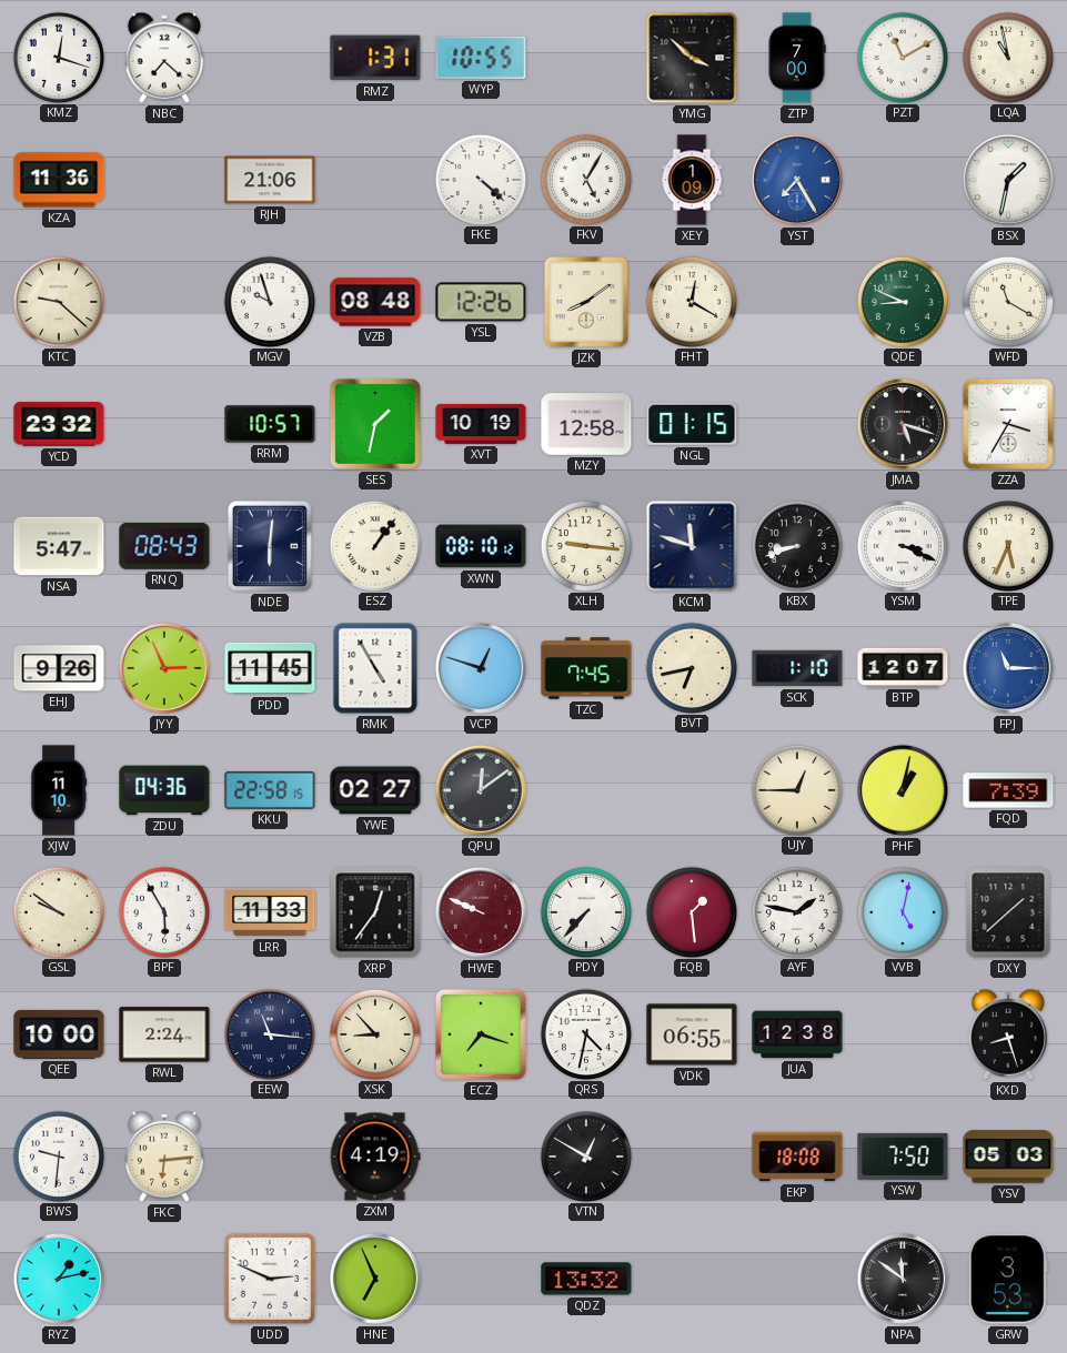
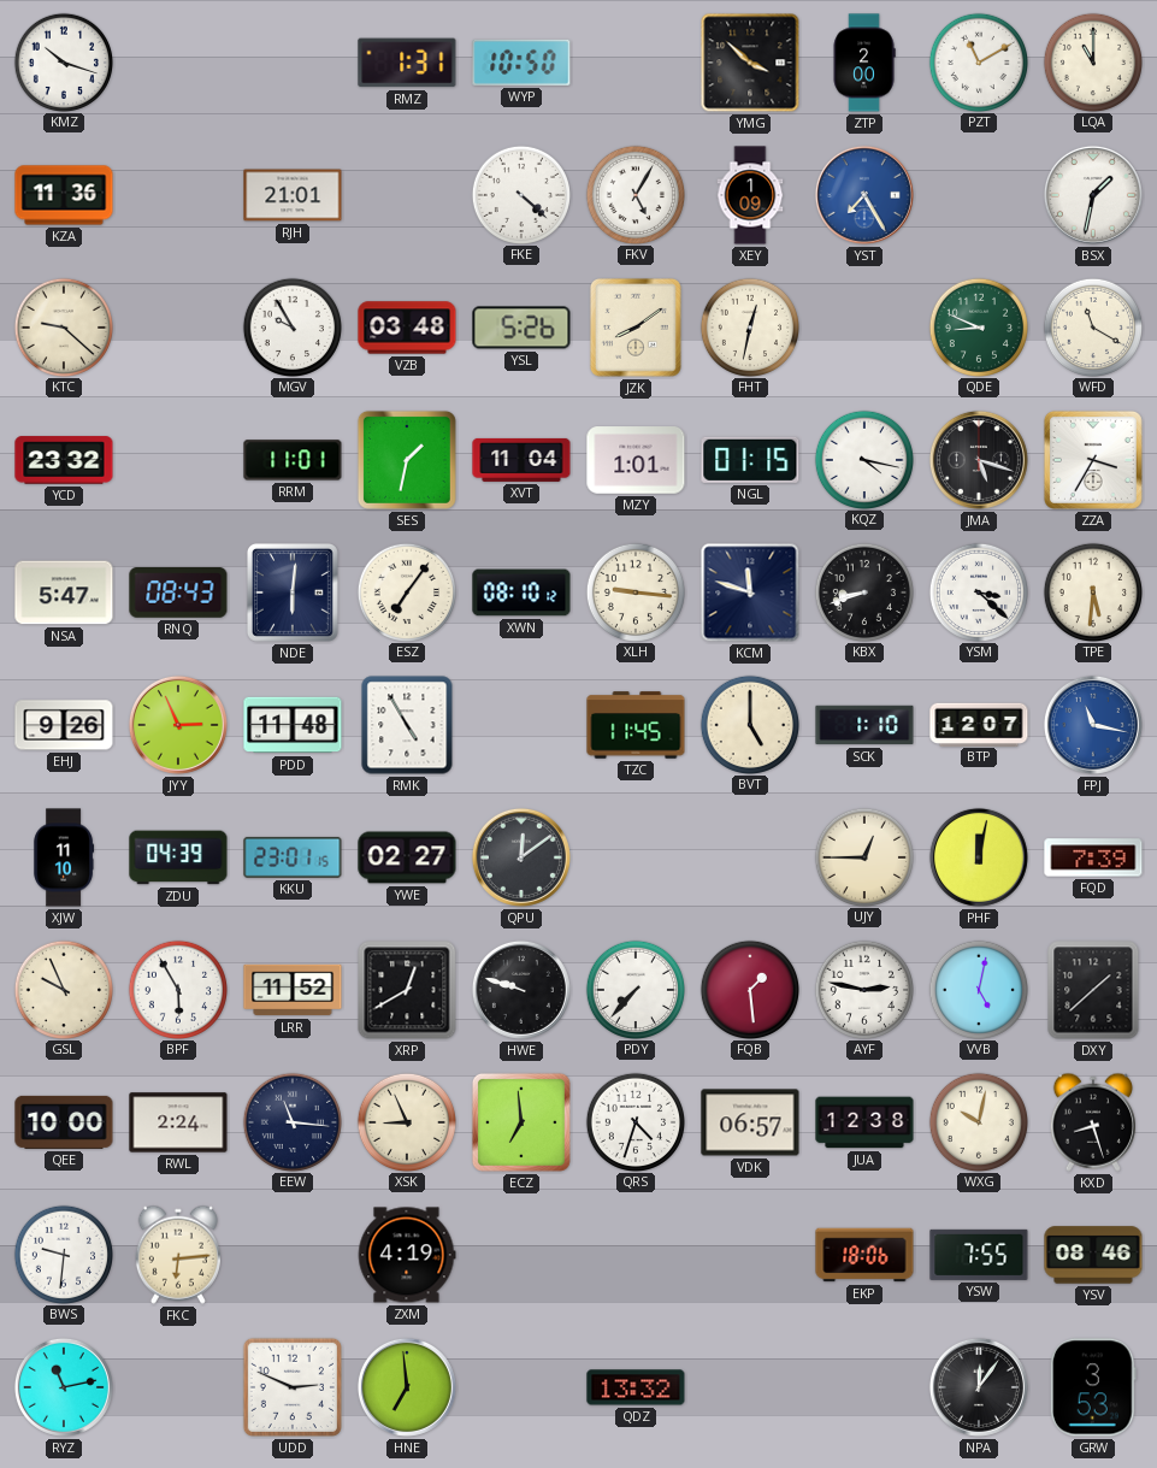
KMZ: 12:18 -> 10:18
NBC: 7:22 -> none
WYP: 10:55 -> 10:50
ZTP: 7:00 -> 2:00
LQA: 10:58 -> 11:00
RJH: 21:06 -> 21:01
MGV: 9:57 -> 9:55
VZB: 08:48 -> 03:48
YSL: 12:26 -> 5:26
FHT: 12:20 -> 12:32
RRM: 10:57 -> 11:01
XVT: 10:19 -> 11:04
MZY: 12:58 -> 1:01
KQZ: none -> 4:17
ESZ: 1:06 -> 7:06
YSM: 3:19 -> 3:22
TPE: 5:34 -> 5:31
PDD: 11:45 -> 11:48
VCP: 12:48 -> none
TZC: 7:45 -> 11:45
BVT: 6:43 -> 5:00
FPJ: 11:15 -> 11:17
ZDU: 04:36 -> 04:39
KKU: 22:58 -> 23:01
PHF: 1:02 -> 12:02
GSL: 9:51 -> 9:56
LRR: 11:33 -> 11:52
XRP: 12:36 -> 12:40
HWE: 9:49 -> 9:48
HWE dial: burgundy -> black
AYF: 1:47 -> 2:47
XSK: 8:53 -> 8:56
ECZ: 7:18 -> 6:59
QRS: 4:32 -> 4:33
VDK: 06:55 -> 06:57
WXG: none -> 10:02
VTN: 12:50 -> none
EKP: 18:08 -> 18:06
YSW: 7:50 -> 7:55
YSV: 05:03 -> 08:46
RYZ: 1:13 -> 11:13
HNE: 6:56 -> 6:59
NPA: 11:51 -> 12:06
